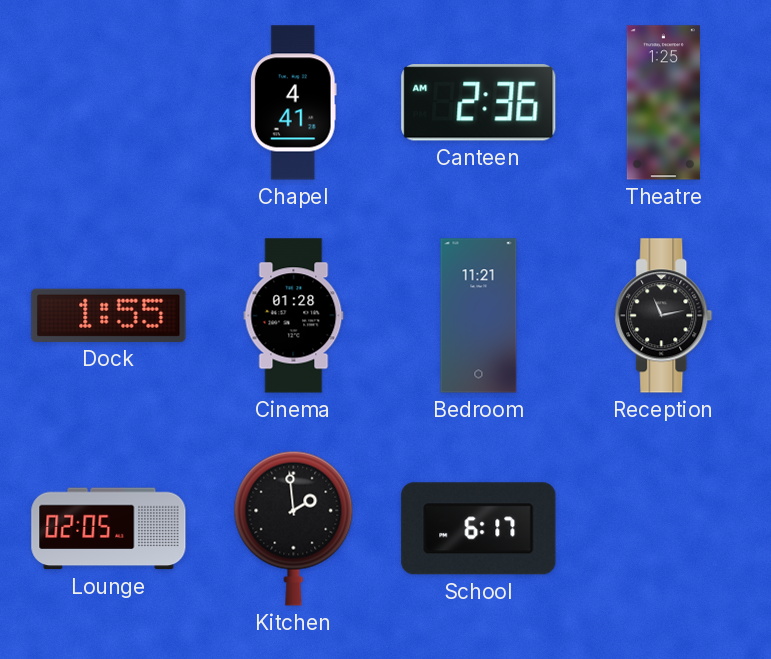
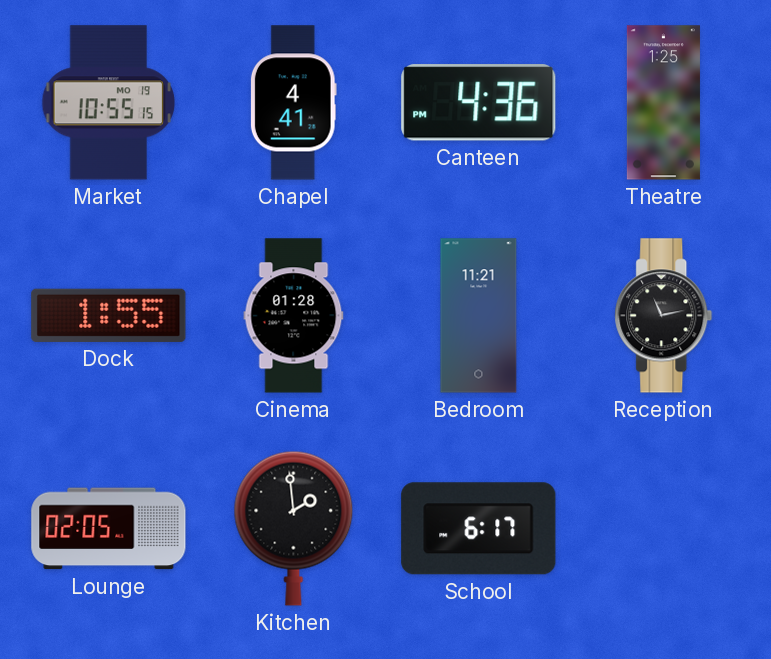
Market: none -> 10:55
Canteen: 2:36 -> 4:36
